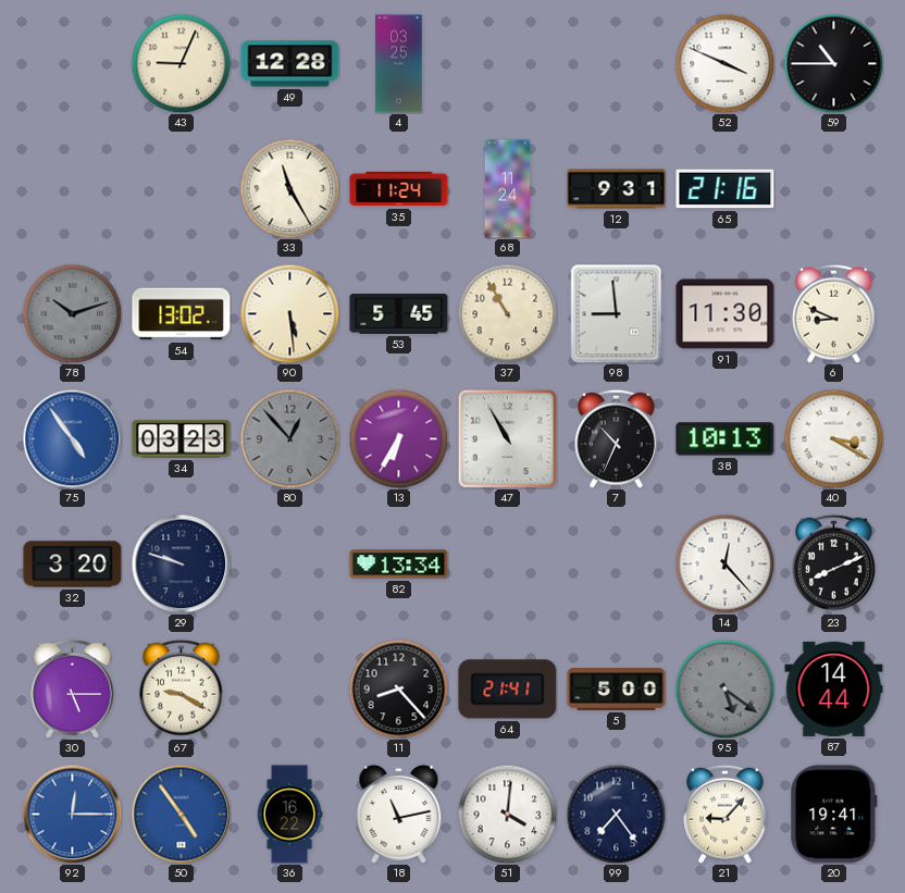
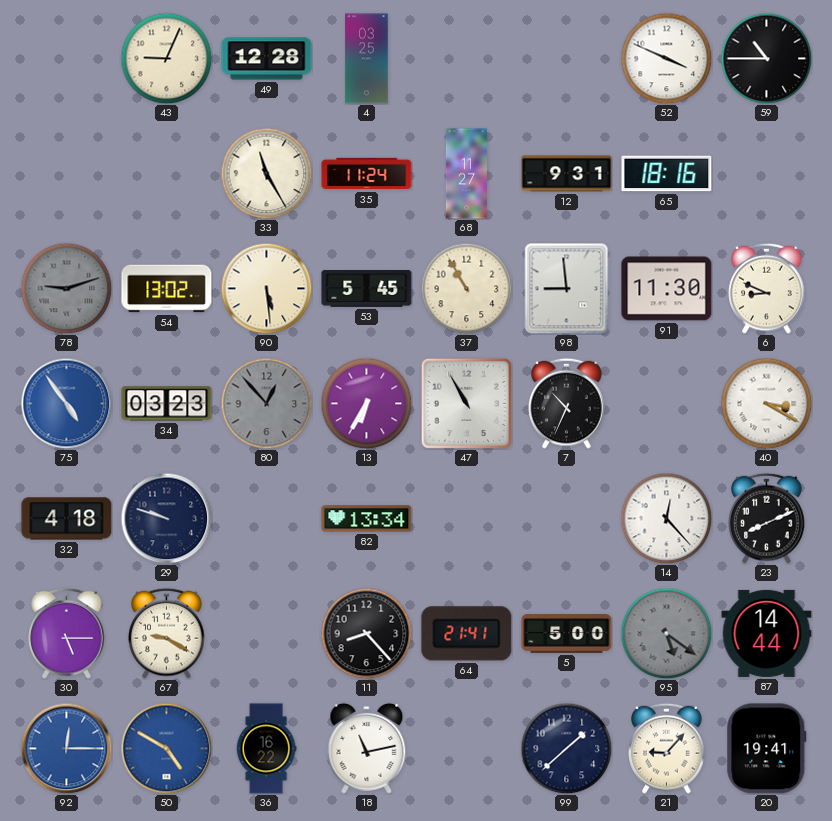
68: 11:24 -> 11:27
65: 21:16 -> 18:16
78: 10:12 -> 9:12
38: 10:13 -> none
32: 3:20 -> 4:18
50: 4:54 -> 4:50
51: 4:01 -> none
99: 7:24 -> 1:38
